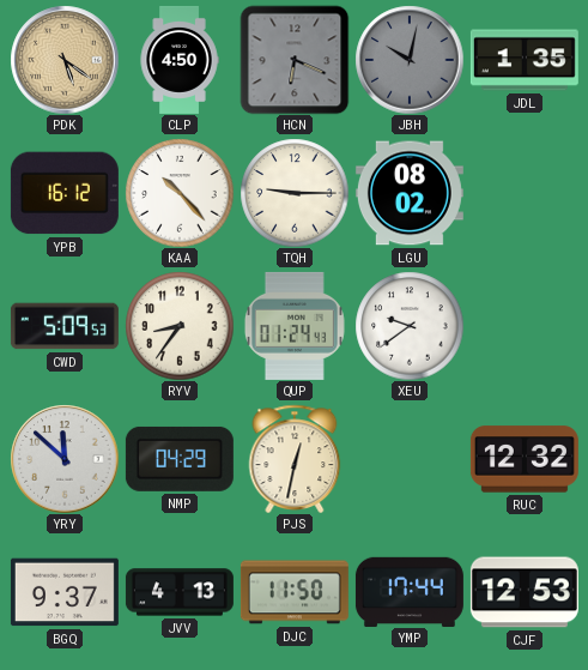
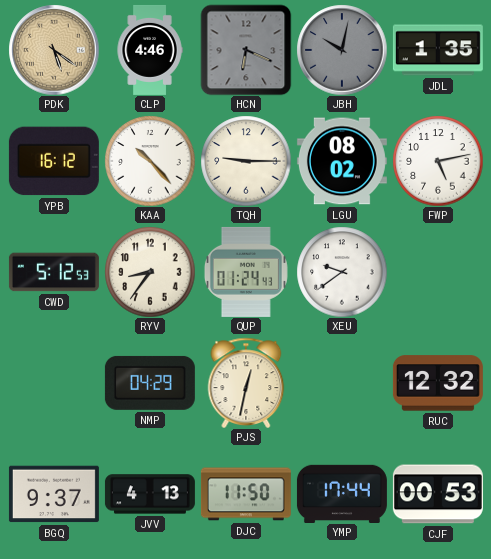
CLP: 4:50 -> 4:46
FWP: none -> 5:13
CWD: 5:09 -> 5:12
YRY: 11:52 -> none
CJF: 12:53 -> 00:53
